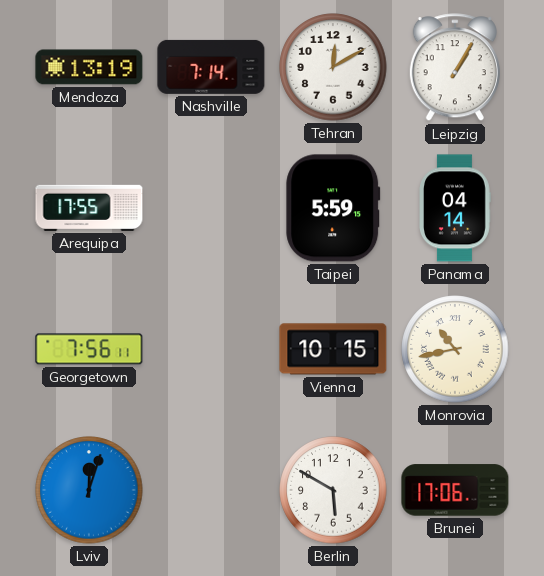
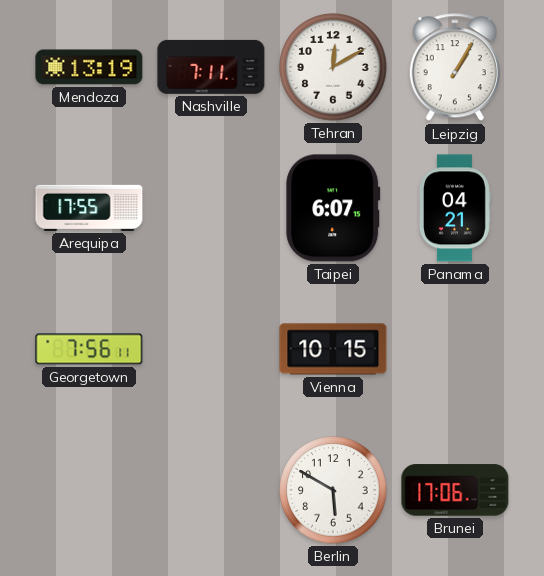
Nashville: 7:14 -> 7:11
Taipei: 5:59 -> 6:07
Panama: 04:14 -> 04:21
Monrovia: 10:43 -> none
Lviv: 12:03 -> none
